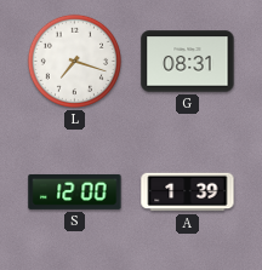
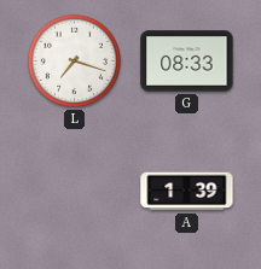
G: 08:31 -> 08:33
S: 12:00 -> none
